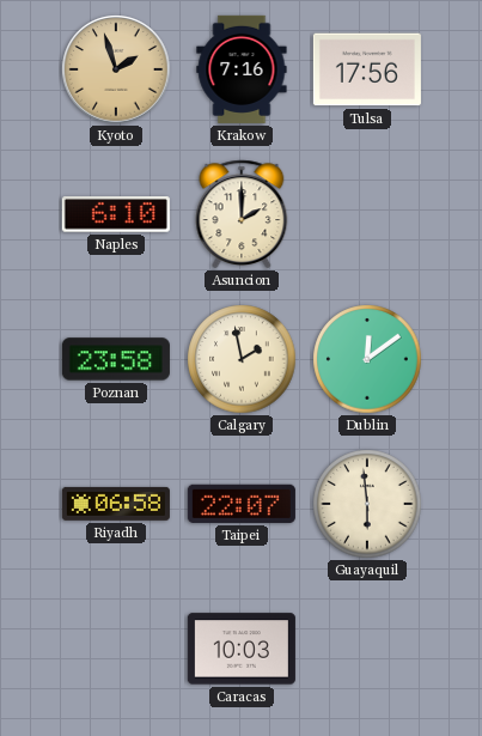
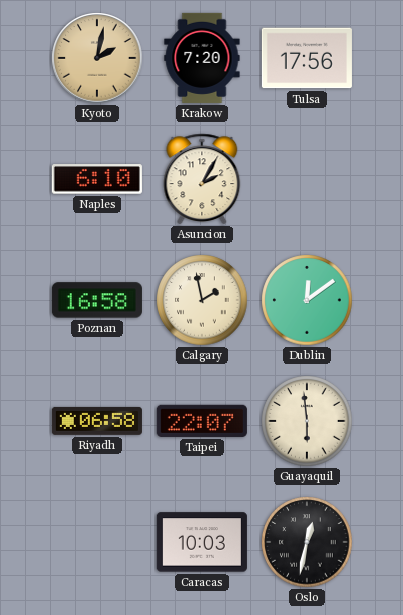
Kyoto: 1:57 -> 2:02
Krakow: 7:16 -> 7:20
Asuncion: 2:00 -> 2:05
Poznan: 23:58 -> 16:58
Oslo: none -> 12:32
